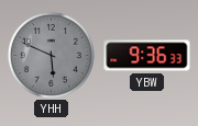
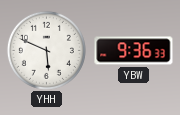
YHH dial: grey -> white
